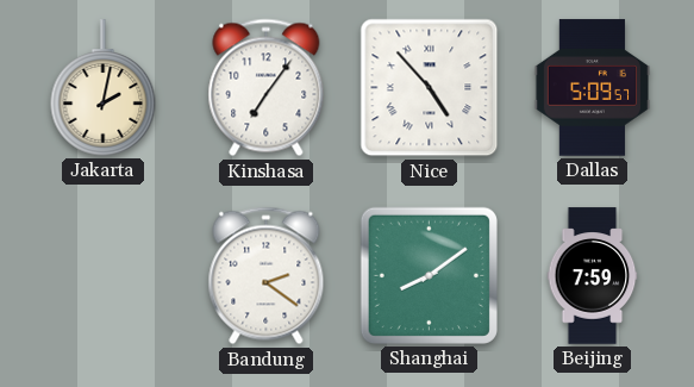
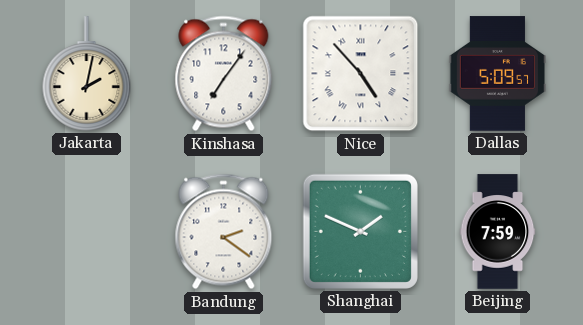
Shanghai: 8:09 -> 1:49
